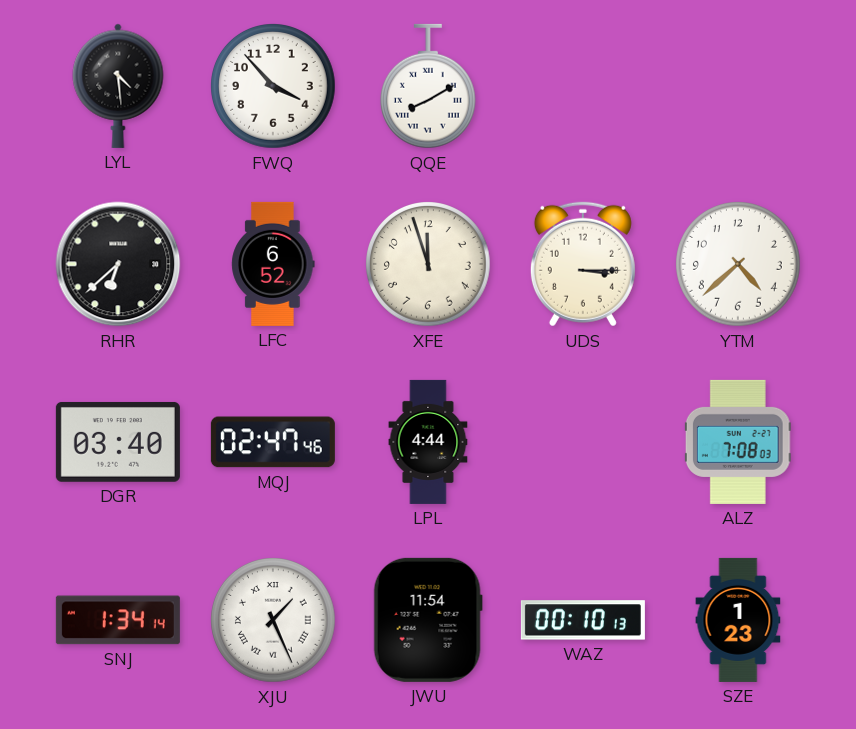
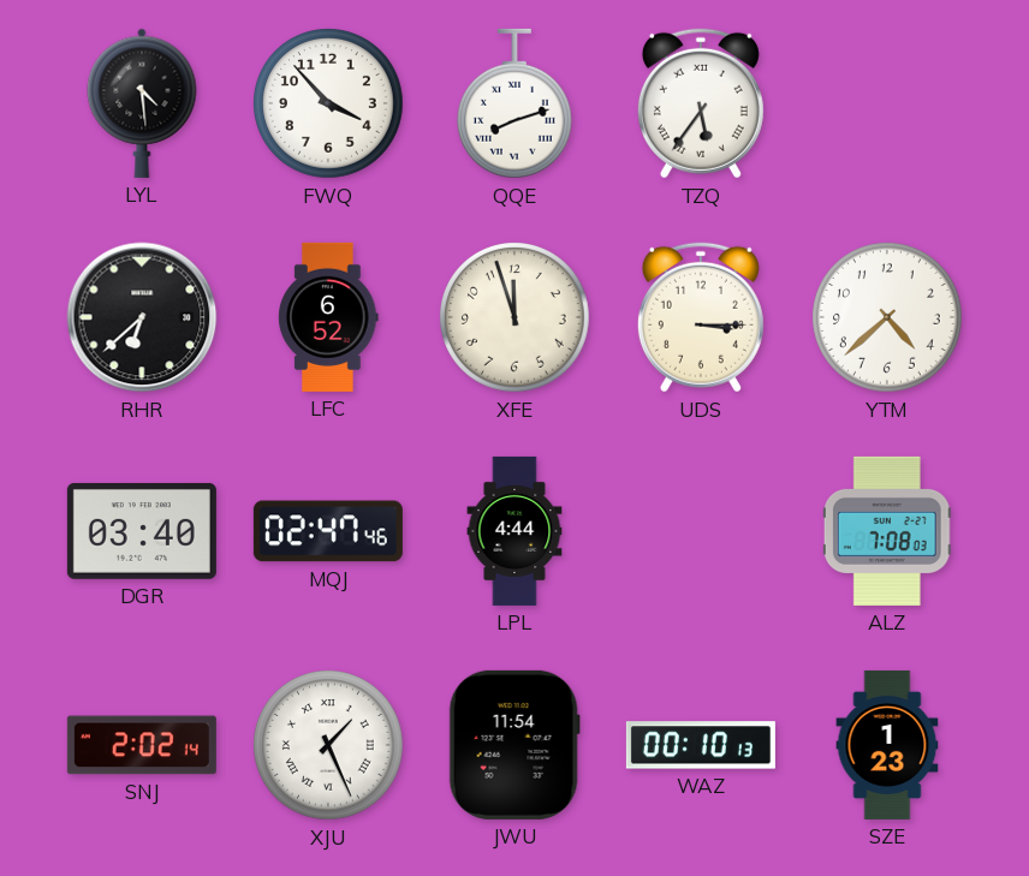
QQE: 8:10 -> 8:12
TZQ: none -> 5:36
SNJ: 1:34 -> 2:02
